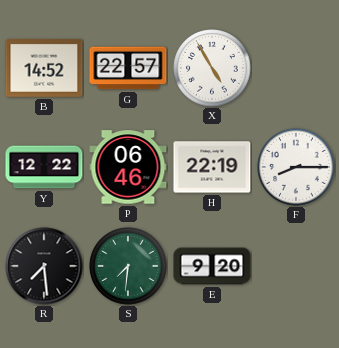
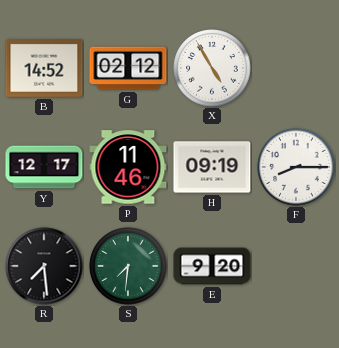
G: 22:57 -> 02:12
Y: 12:22 -> 12:17
P: 06:46 -> 11:46
H: 22:19 -> 09:19
